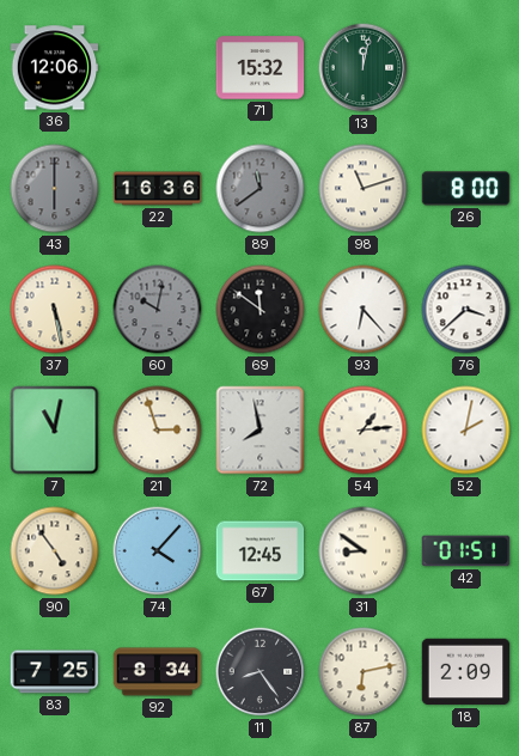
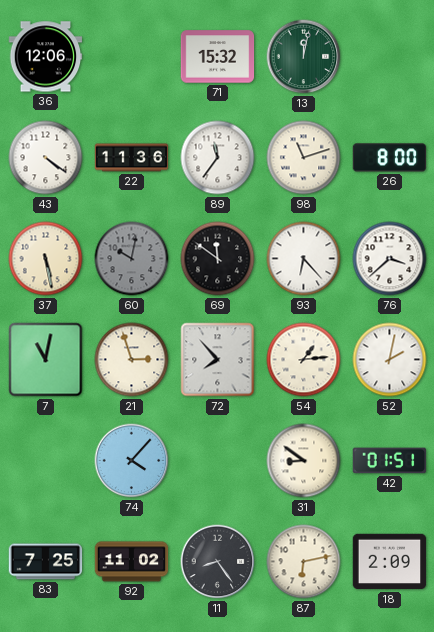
43: 6:00 -> 4:21
43 dial: grey -> white
22: 16:36 -> 11:36
89: 11:39 -> 11:36
89 dial: grey -> white
72: 7:58 -> 7:53
90: 4:54 -> none
67: 12:45 -> none
92: 8:34 -> 11:02
